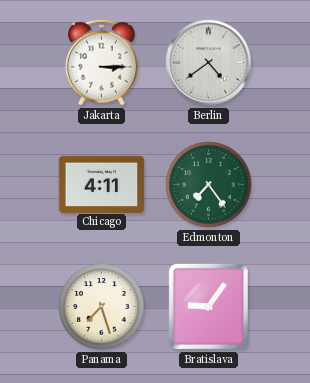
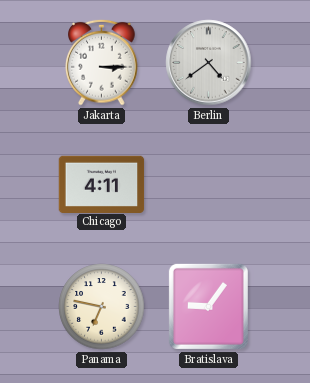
Edmonton: 7:24 -> none
Panama: 7:27 -> 6:47
